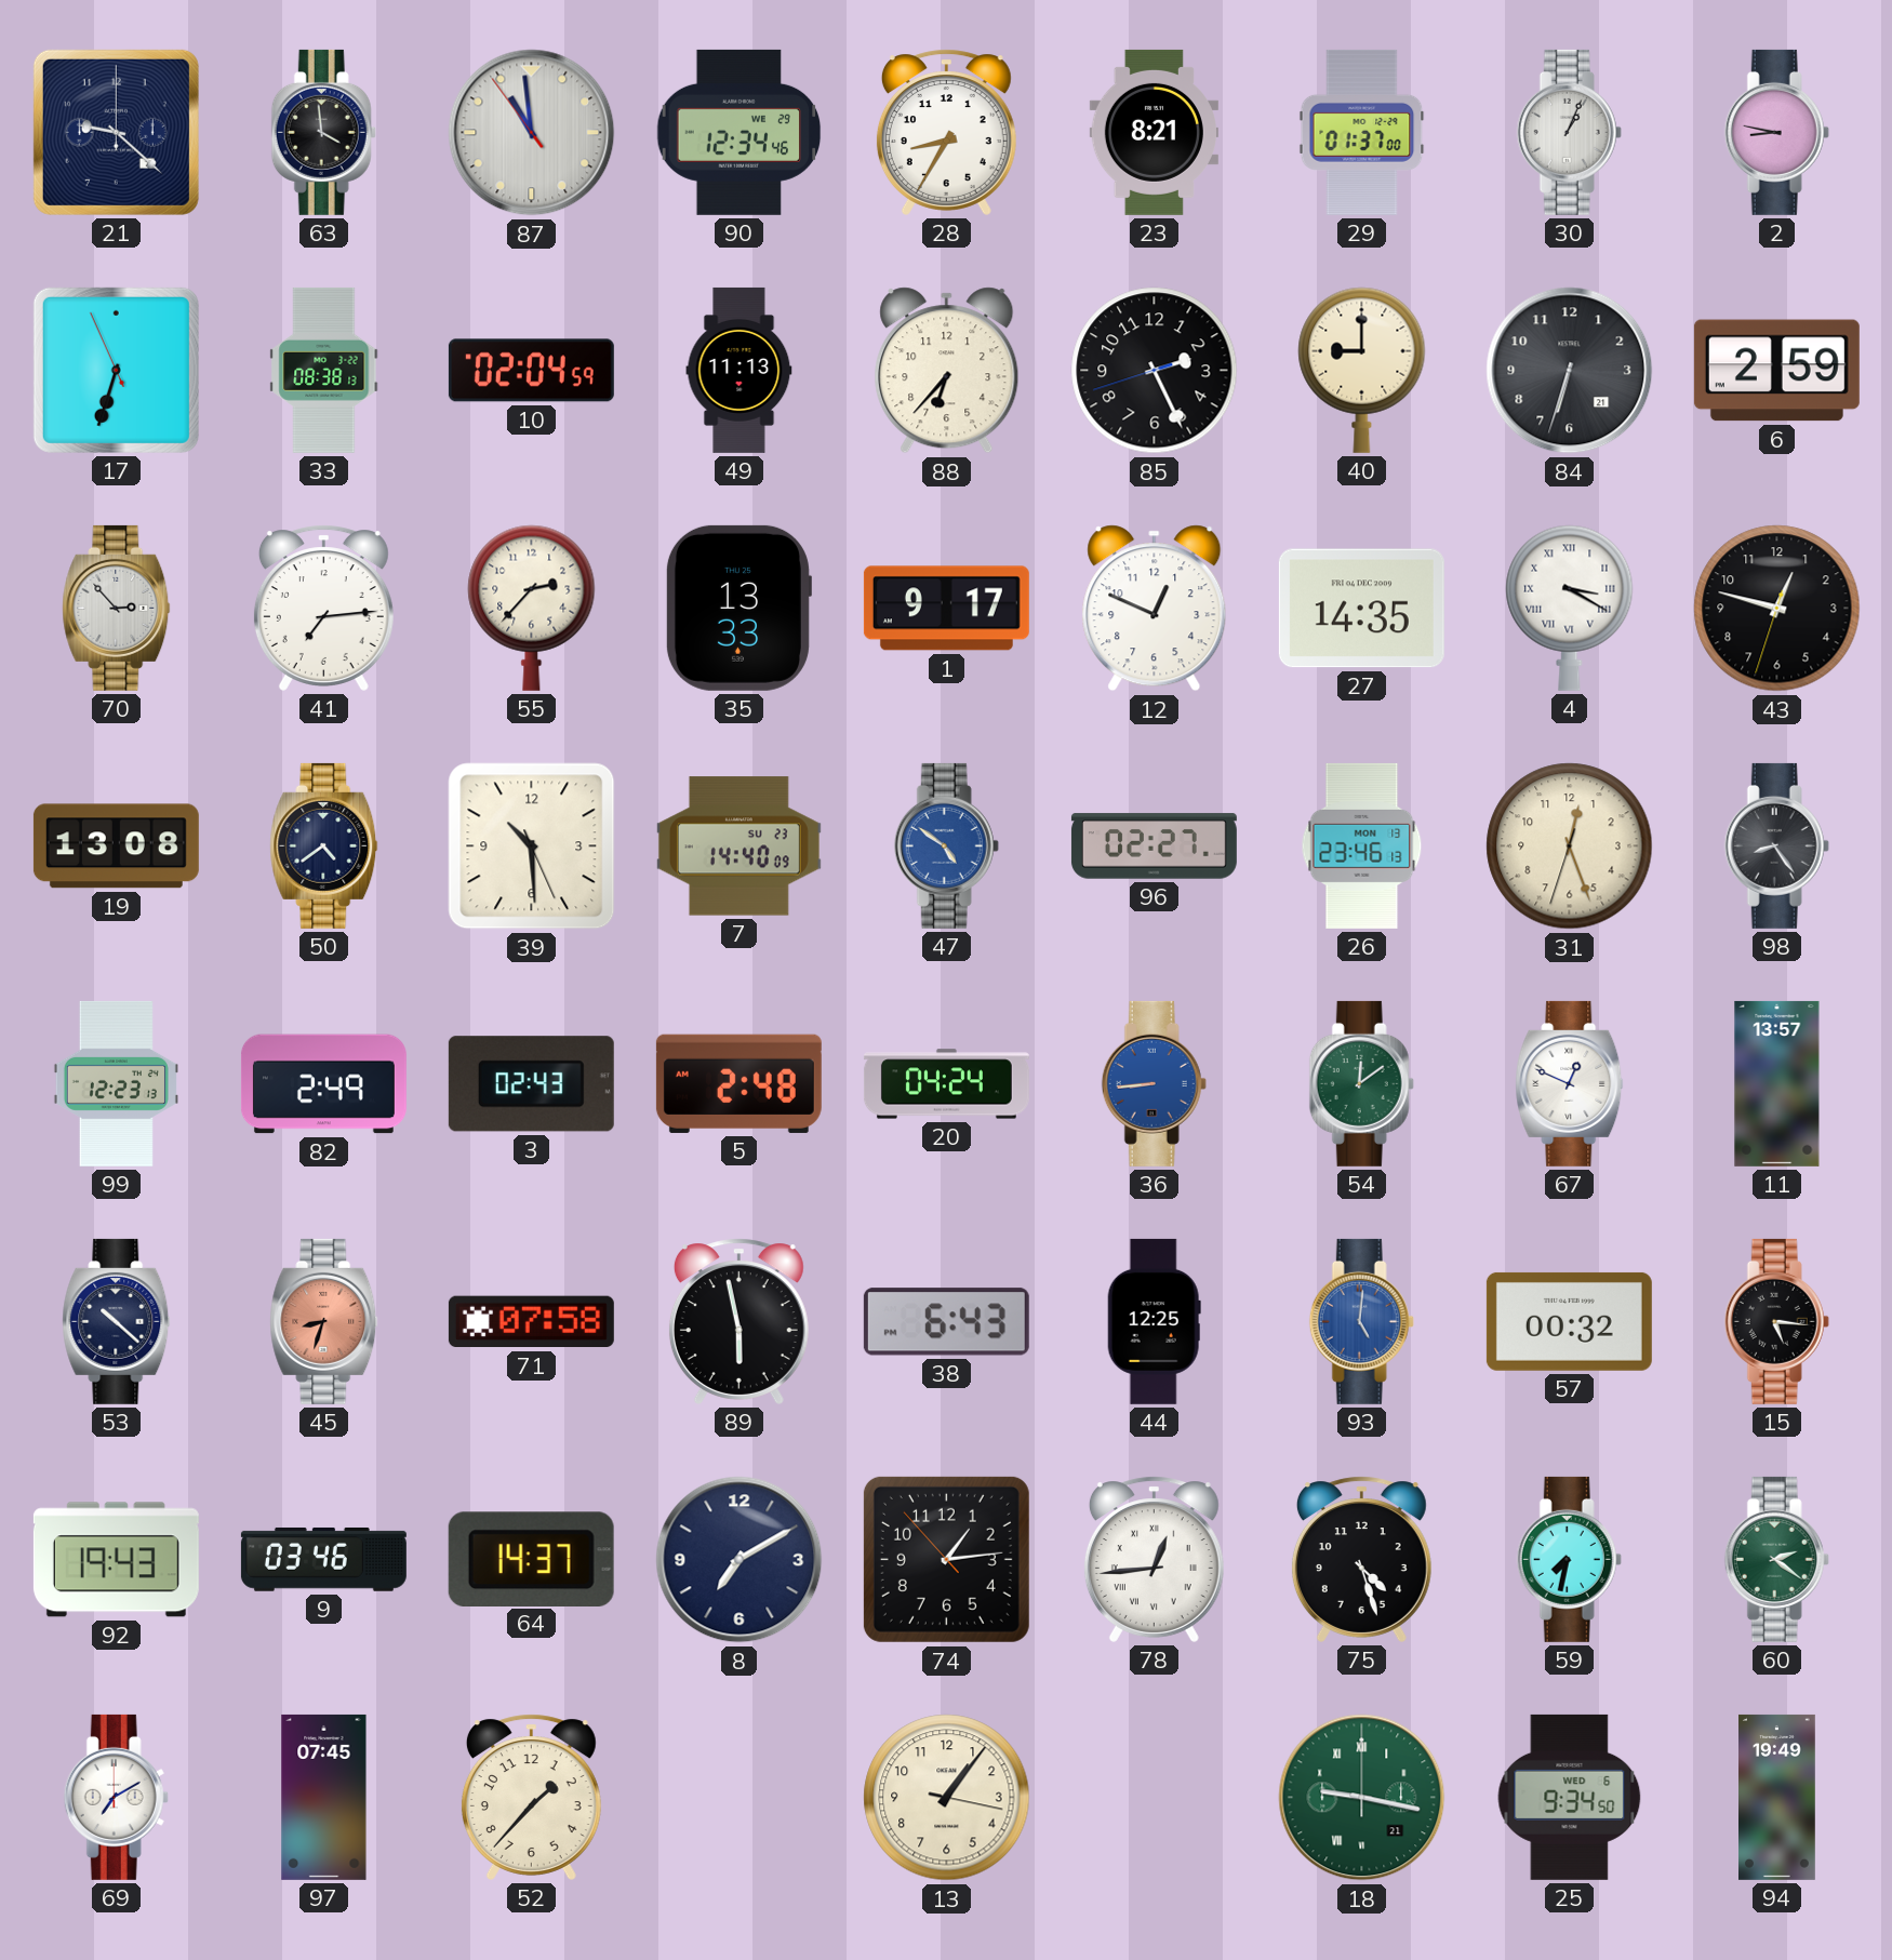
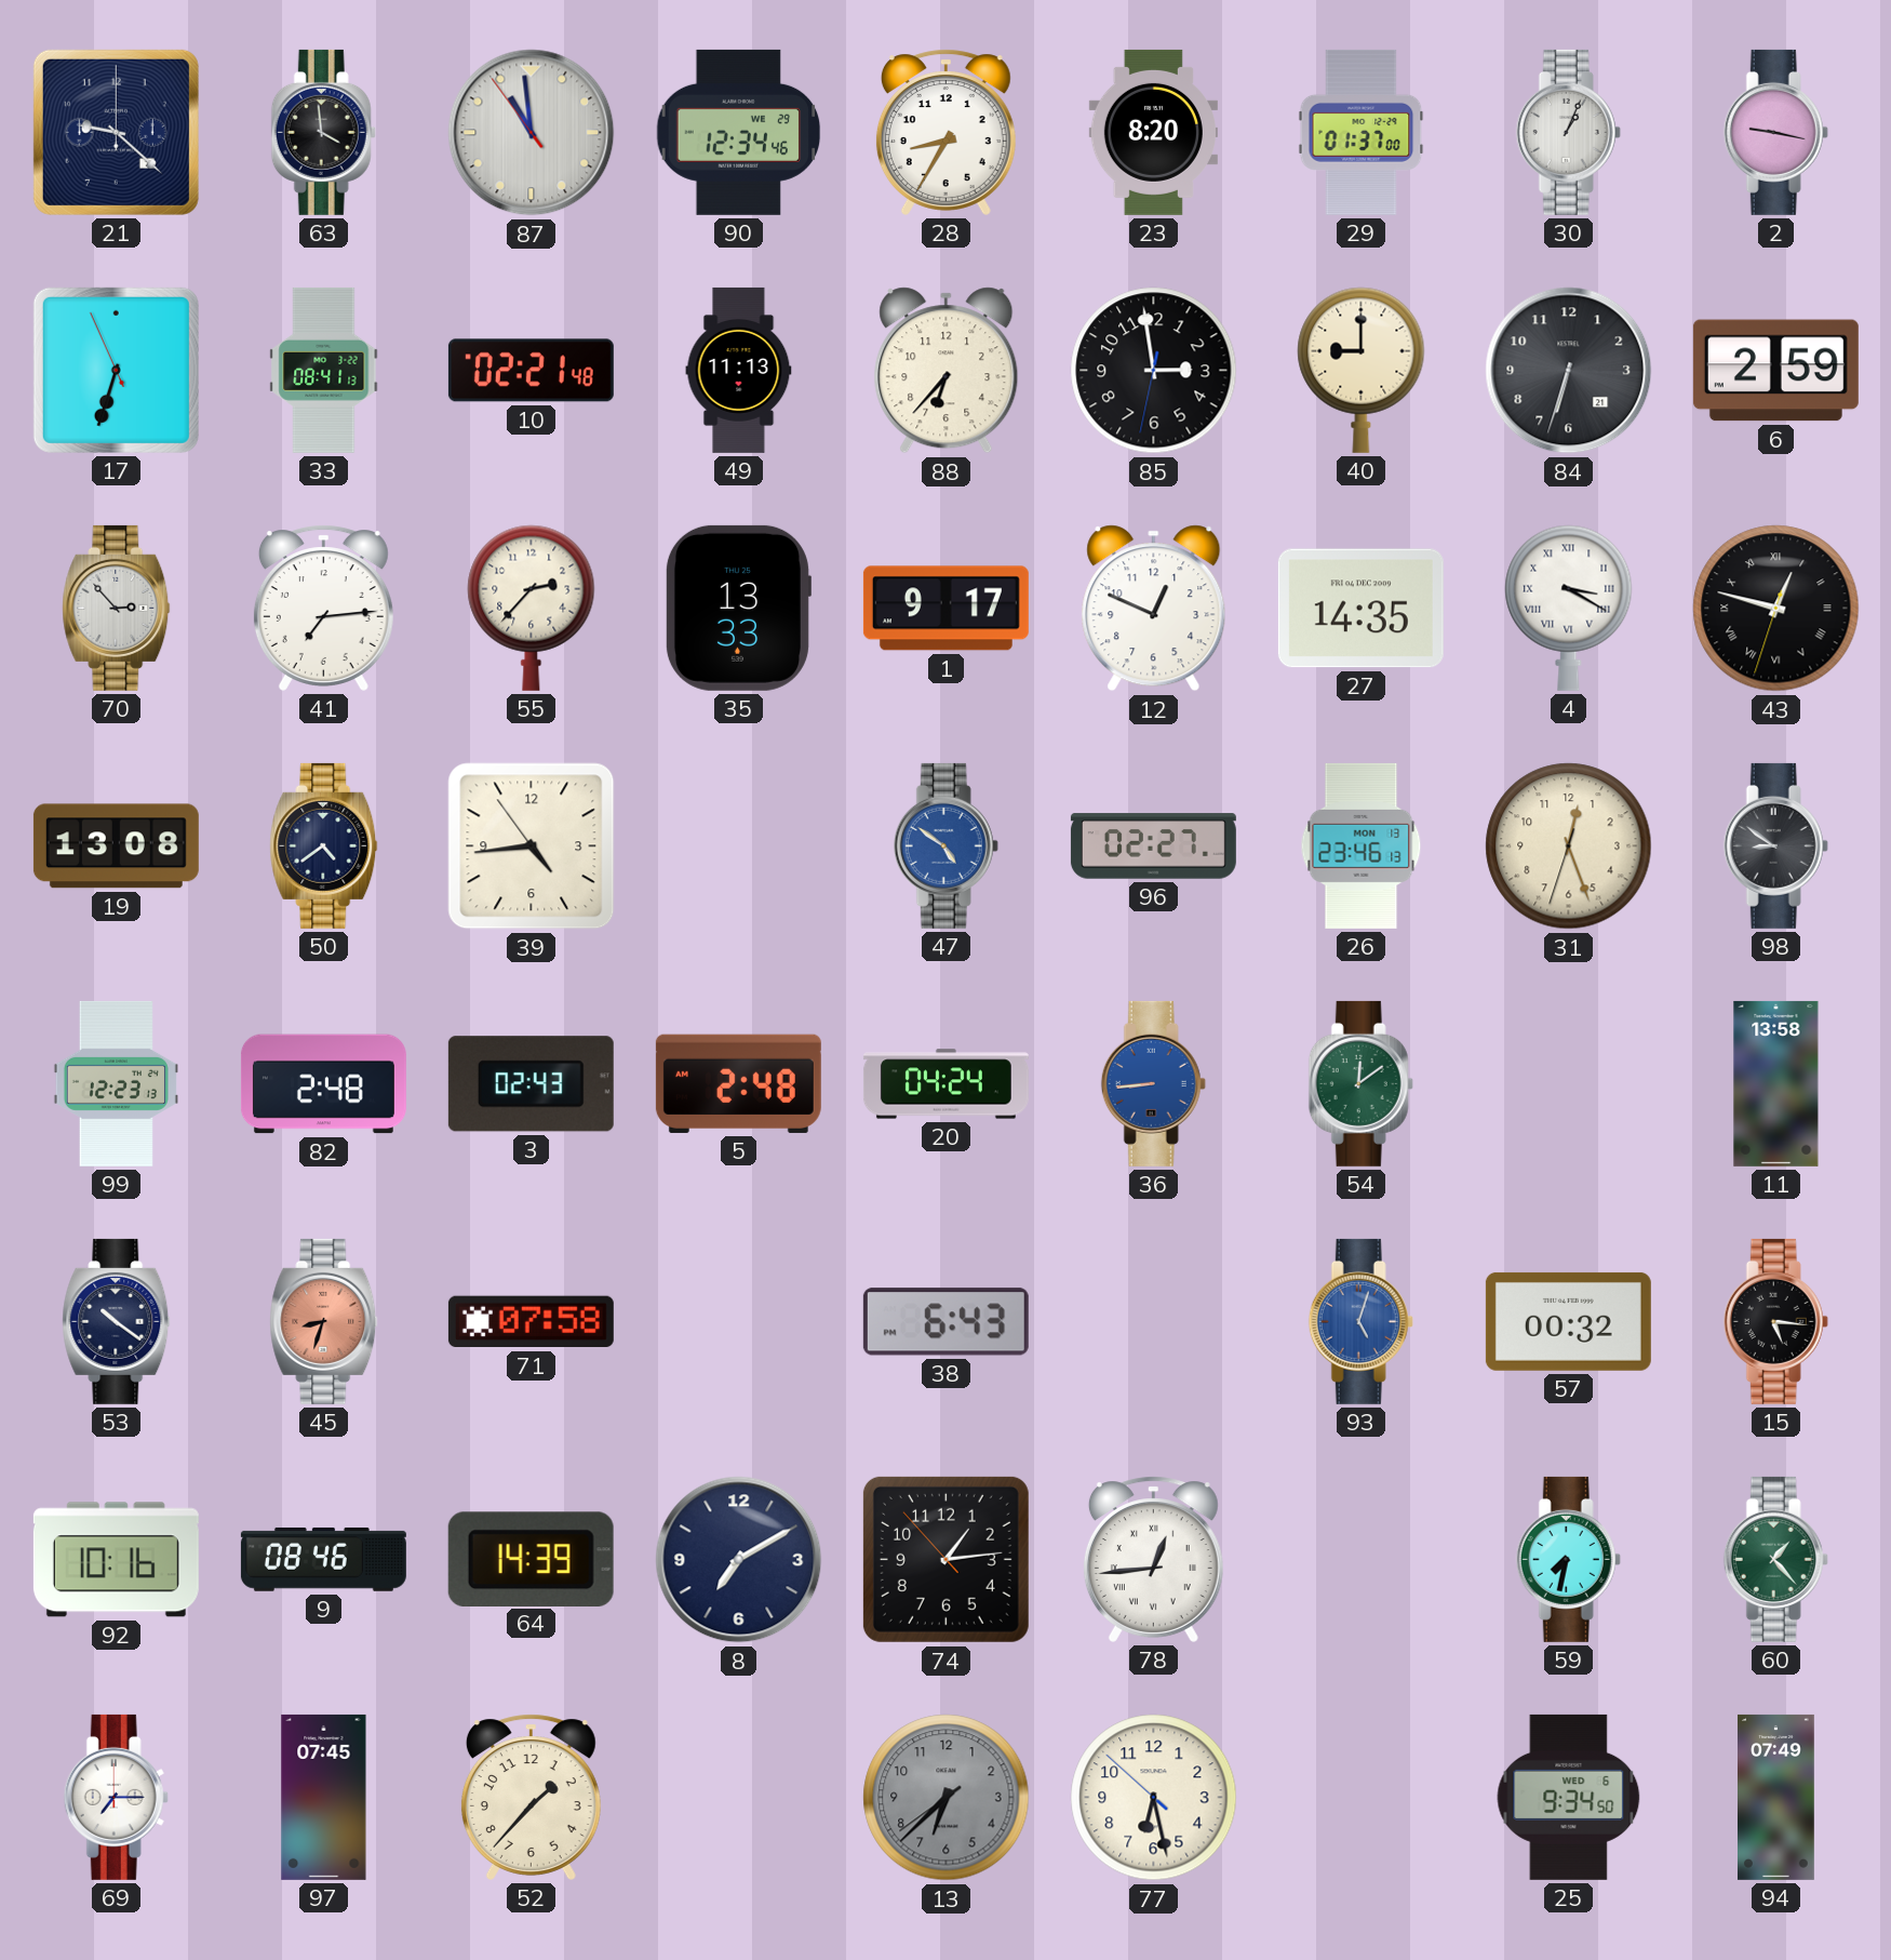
23: 8:21 -> 8:20
2: 8:47 -> 9:17
33: 08:38 -> 08:41
10: 02:04 -> 02:21
85: 2:25 -> 2:58
43 numerals: Arabic -> Roman
39: 10:29 -> 4:43
7: 14:40 -> none
98: 8:24 -> 8:51
82: 2:49 -> 2:48
67: 12:49 -> none
11: 13:57 -> 13:58
53: 10:22 -> 10:21
89: 5:58 -> none
44: 12:25 -> none
93: 5:01 -> 5:03
92: 19:43 -> 10:16
9: 03:46 -> 08:46
64: 14:37 -> 14:39
75: 4:27 -> none
60: 2:21 -> 1:23
69: 7:10 -> 7:15
13: 1:06 -> 6:37
13 dial: cream -> grey
77: none -> 6:27
18: 9:17 -> none
94: 19:49 -> 07:49
